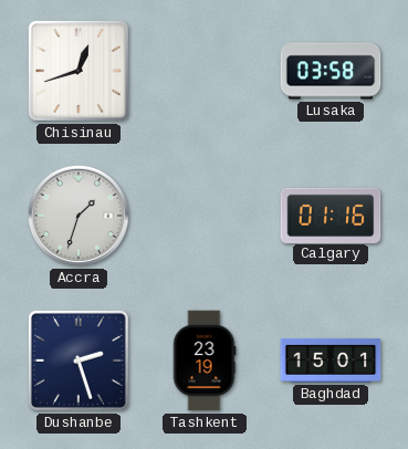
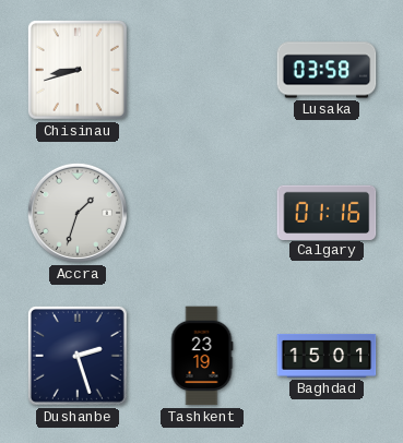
Chisinau: 12:42 -> 8:42
